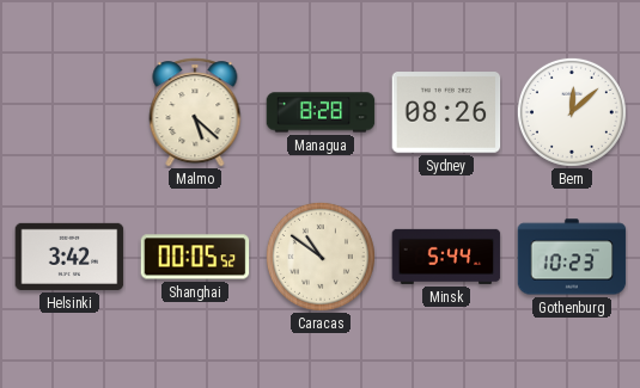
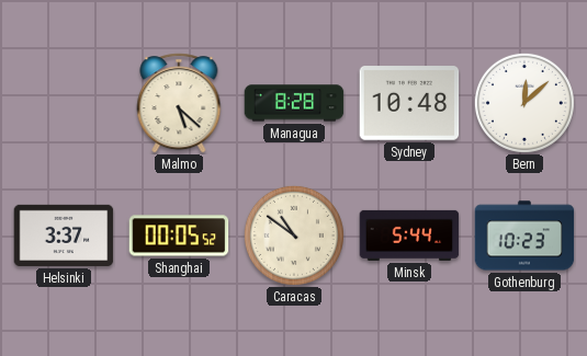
Sydney: 08:26 -> 10:48
Helsinki: 3:42 -> 3:37
